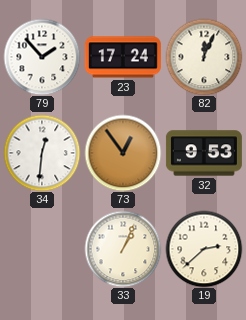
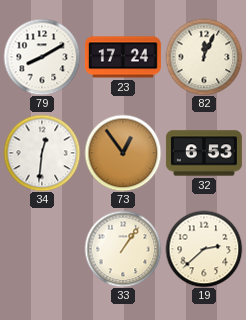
79: 1:53 -> 8:10
32: 9:53 -> 6:53
33: 1:04 -> 1:06
